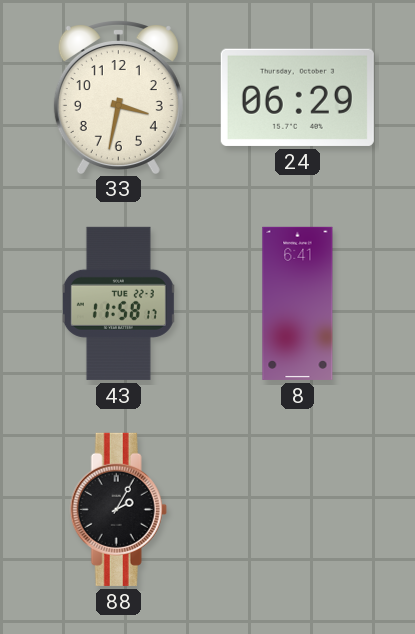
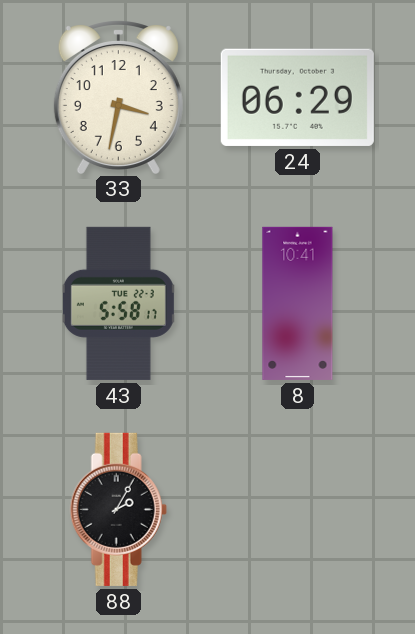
43: 11:58 -> 5:58
8: 6:41 -> 10:41
